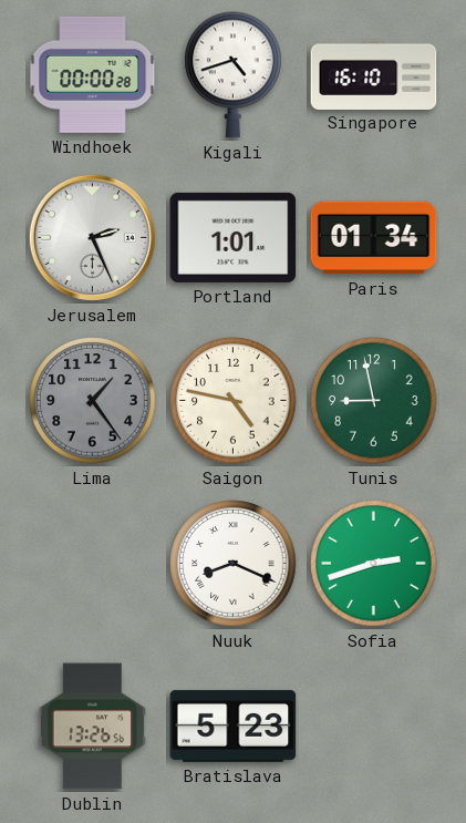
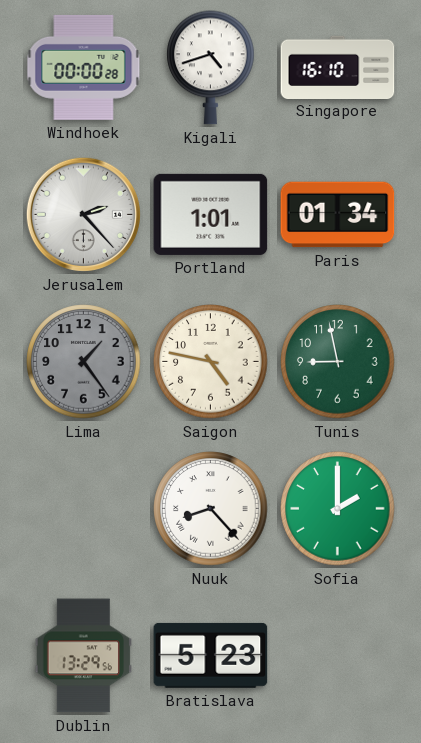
Jerusalem: 2:26 -> 2:23
Nuuk: 8:19 -> 8:23
Sofia: 2:42 -> 2:00
Dublin: 13:26 -> 13:29
